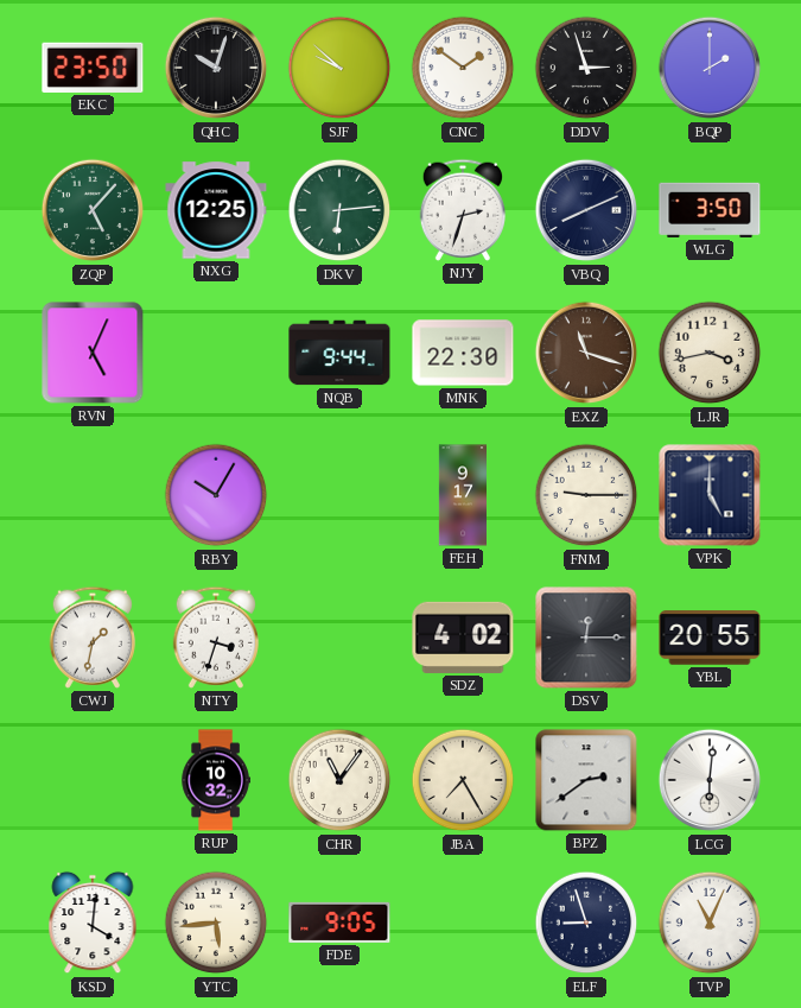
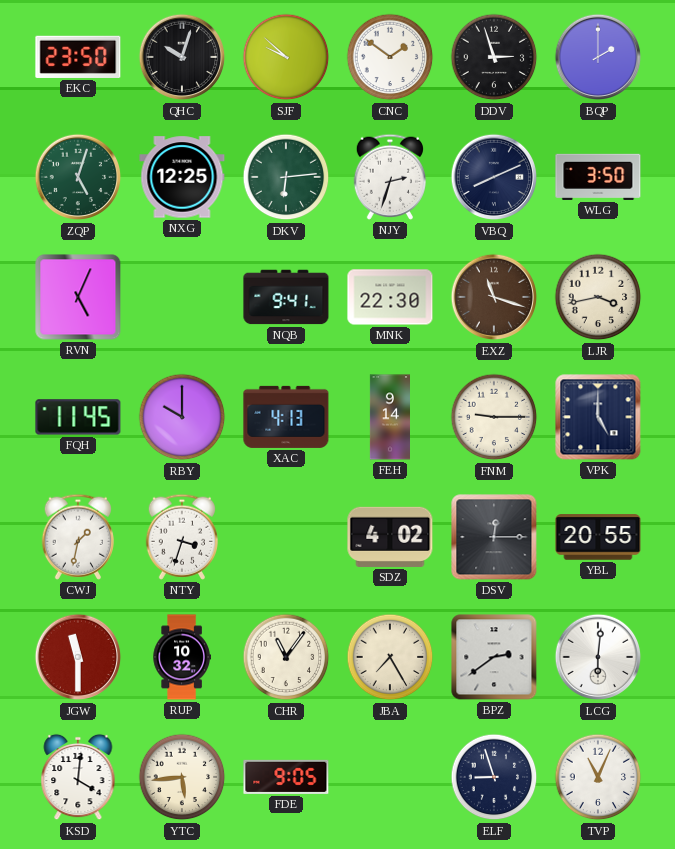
ZQP: 5:07 -> 5:03
NQB: 9:44 -> 9:41
FQH: none -> 11:45
RBY: 10:05 -> 10:00
XAC: none -> 4:13
FEH: 9:17 -> 9:14
JGW: none -> 11:30
